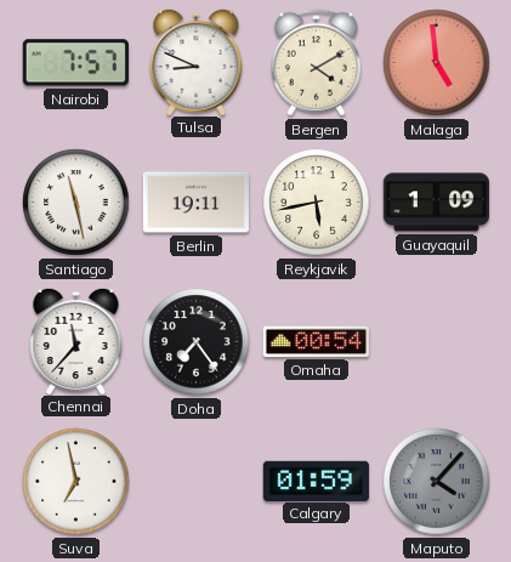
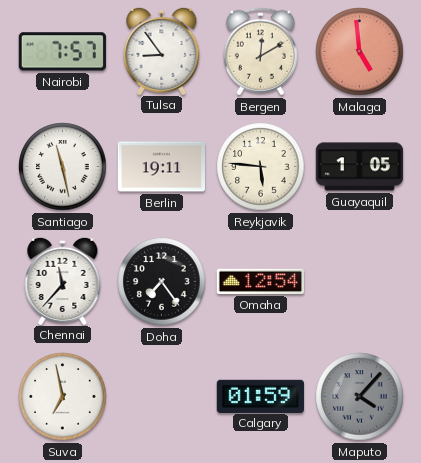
Tulsa: 8:49 -> 8:54
Bergen: 4:10 -> 12:10
Reykjavik: 5:43 -> 5:46
Guayaquil: 1:09 -> 1:05
Omaha: 00:54 -> 12:54
